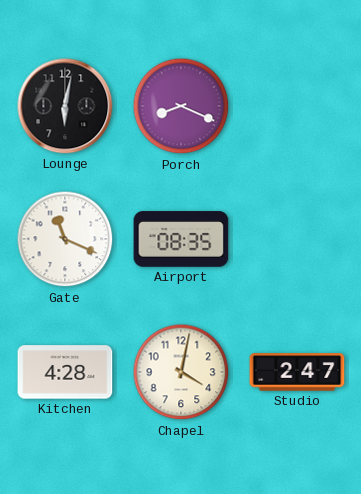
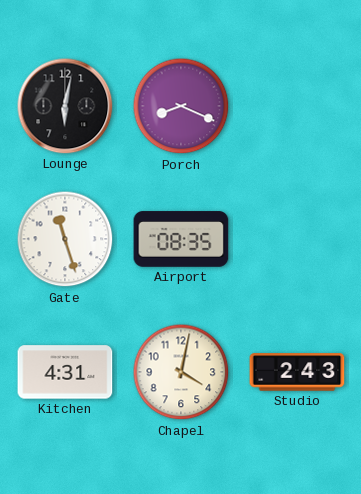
Gate: 11:19 -> 11:27
Kitchen: 4:28 -> 4:31
Studio: 2:47 -> 2:43
